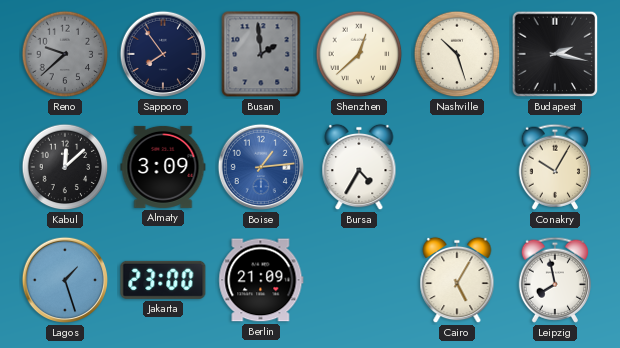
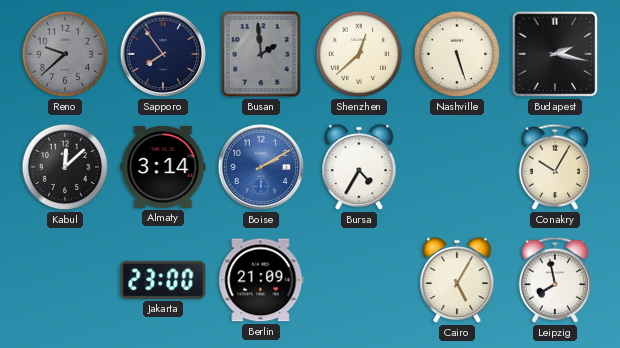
Nashville: 10:27 -> 5:27
Almaty: 3:09 -> 3:14
Boise: 1:14 -> 2:10
Lagos: 1:27 -> none
